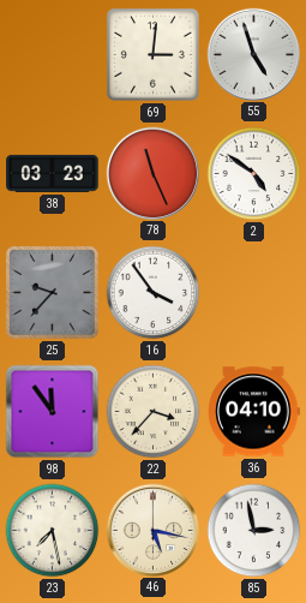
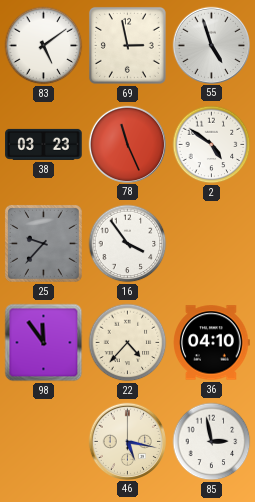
83: none -> 5:09
69: 3:01 -> 2:58
22: 3:37 -> 4:37
23: 7:28 -> none
